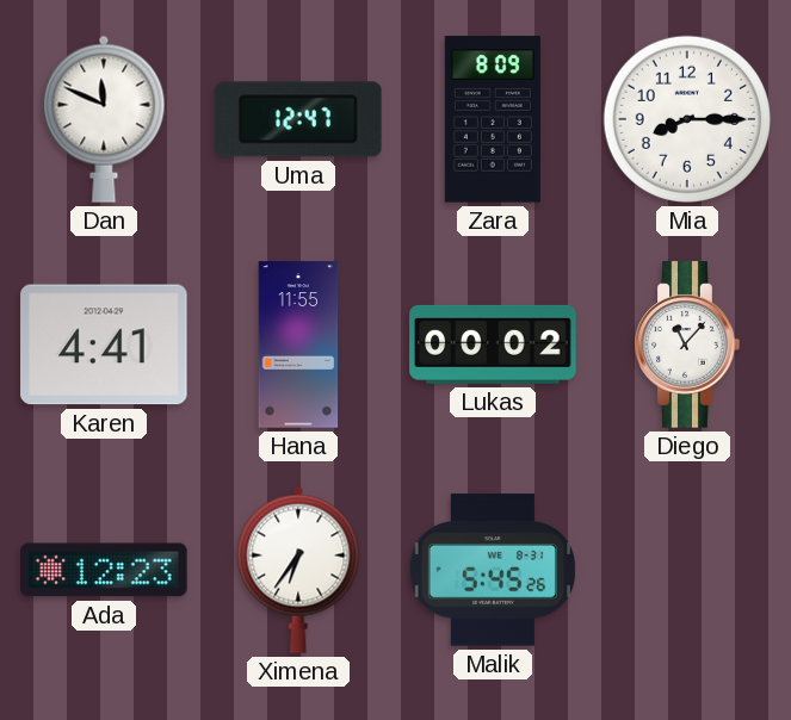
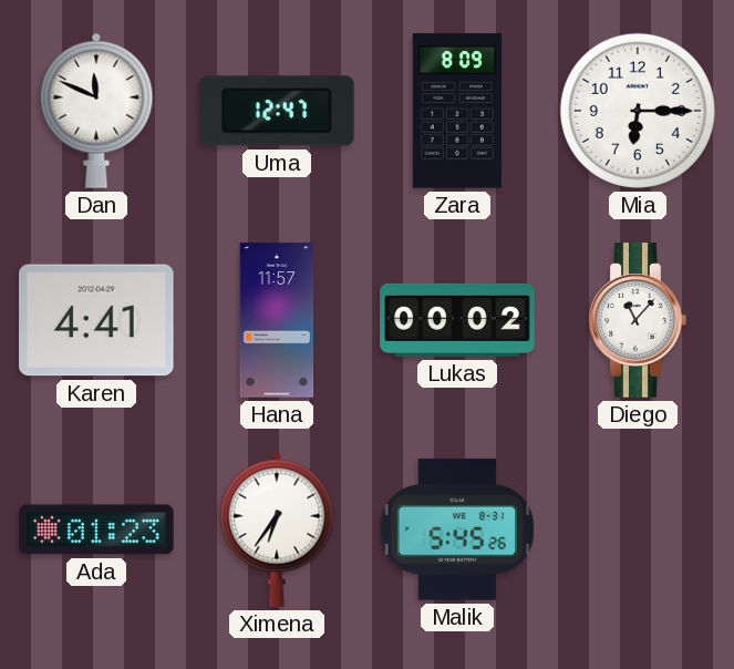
Mia: 8:15 -> 6:15
Hana: 11:55 -> 11:57
Ada: 12:23 -> 01:23
